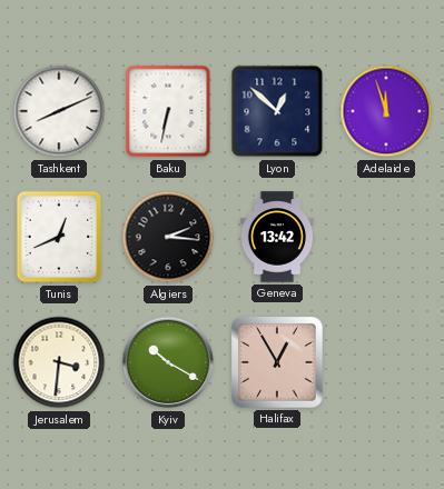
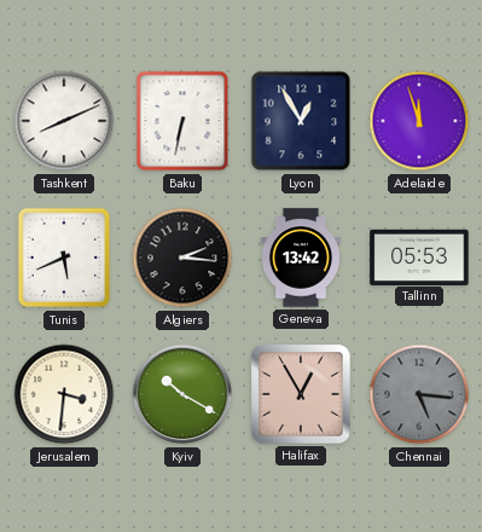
Lyon: 12:52 -> 12:55
Tunis: 12:41 -> 5:41
Tallinn: none -> 05:53
Chennai: none -> 5:16
